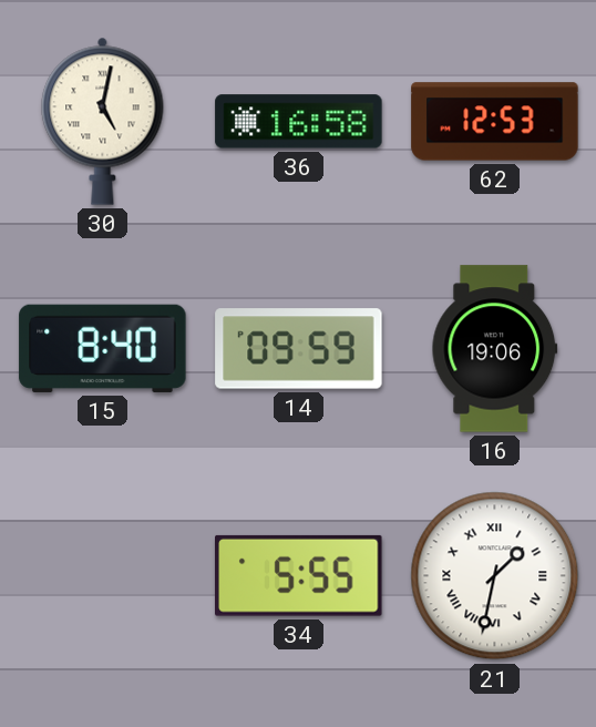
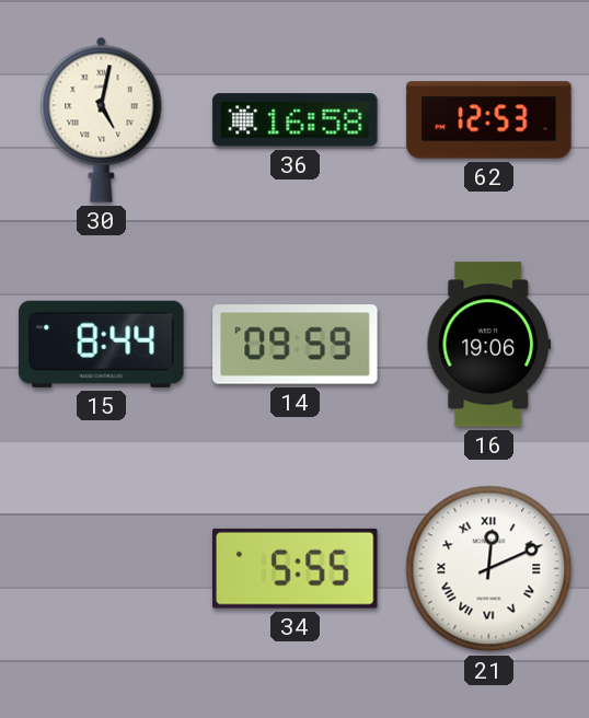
15: 8:40 -> 8:44
21: 1:32 -> 12:11
